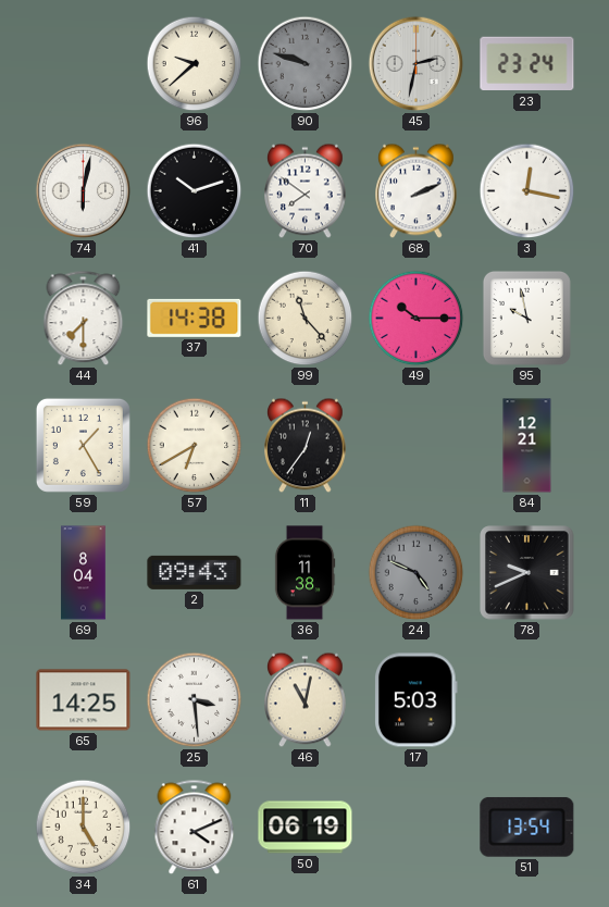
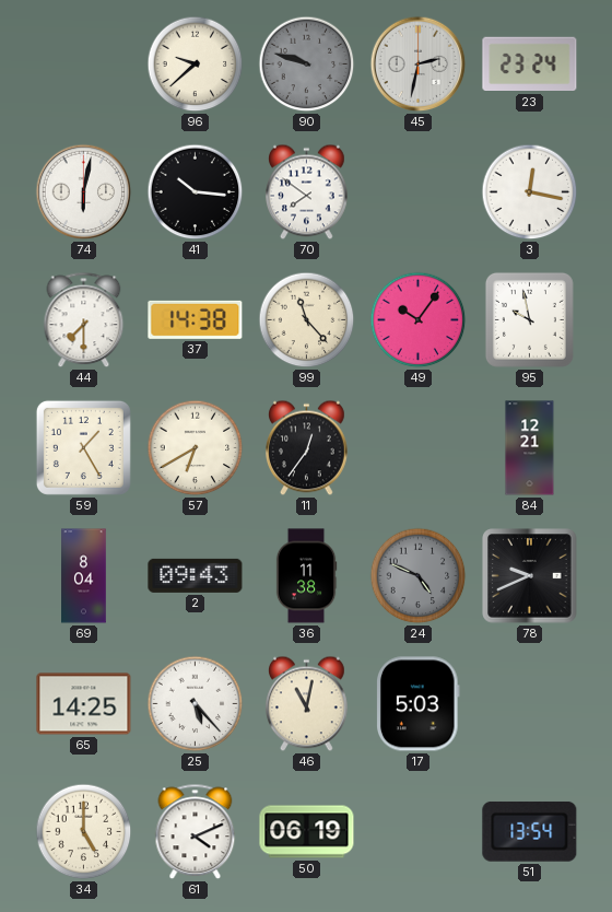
41: 10:12 -> 10:16
68: 2:11 -> none
49: 10:15 -> 10:06
25: 3:29 -> 5:23
